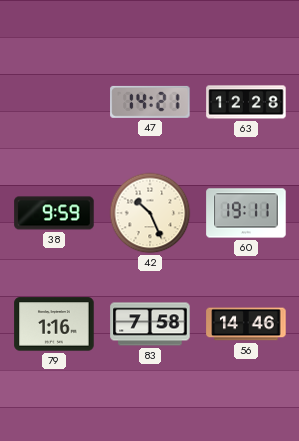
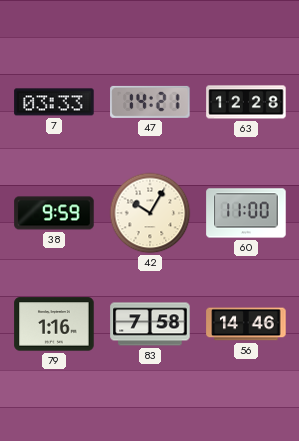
7: none -> 03:33
42: 10:26 -> 10:05
60: 19:11 -> 11:00
